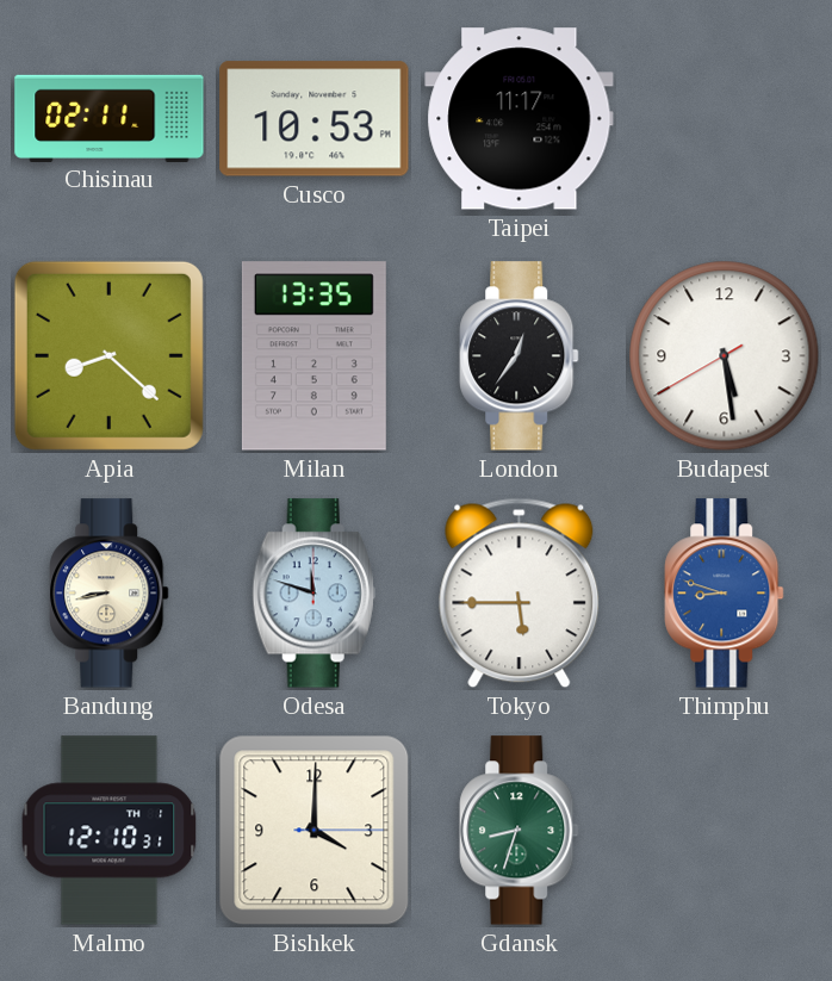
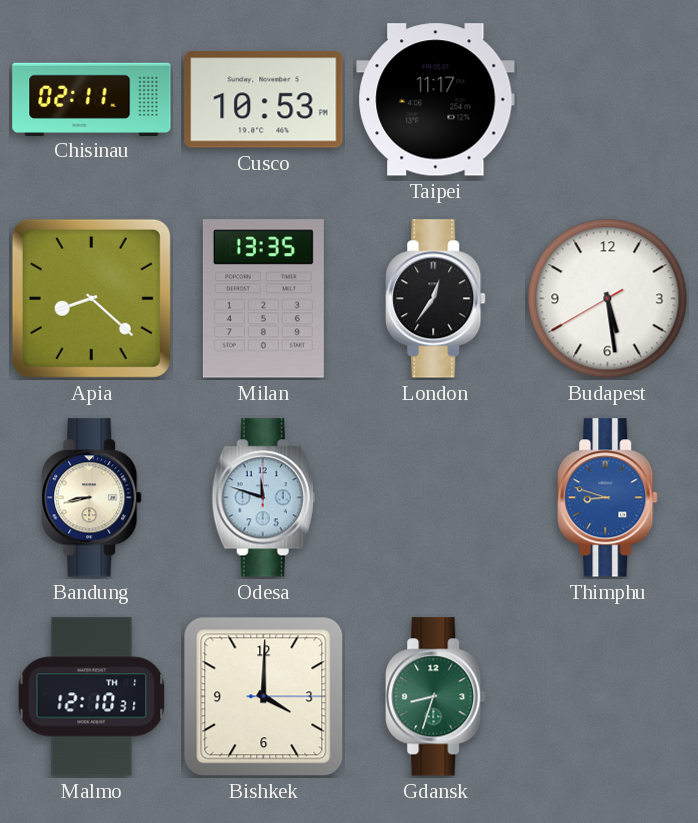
Tokyo: 5:45 -> none
